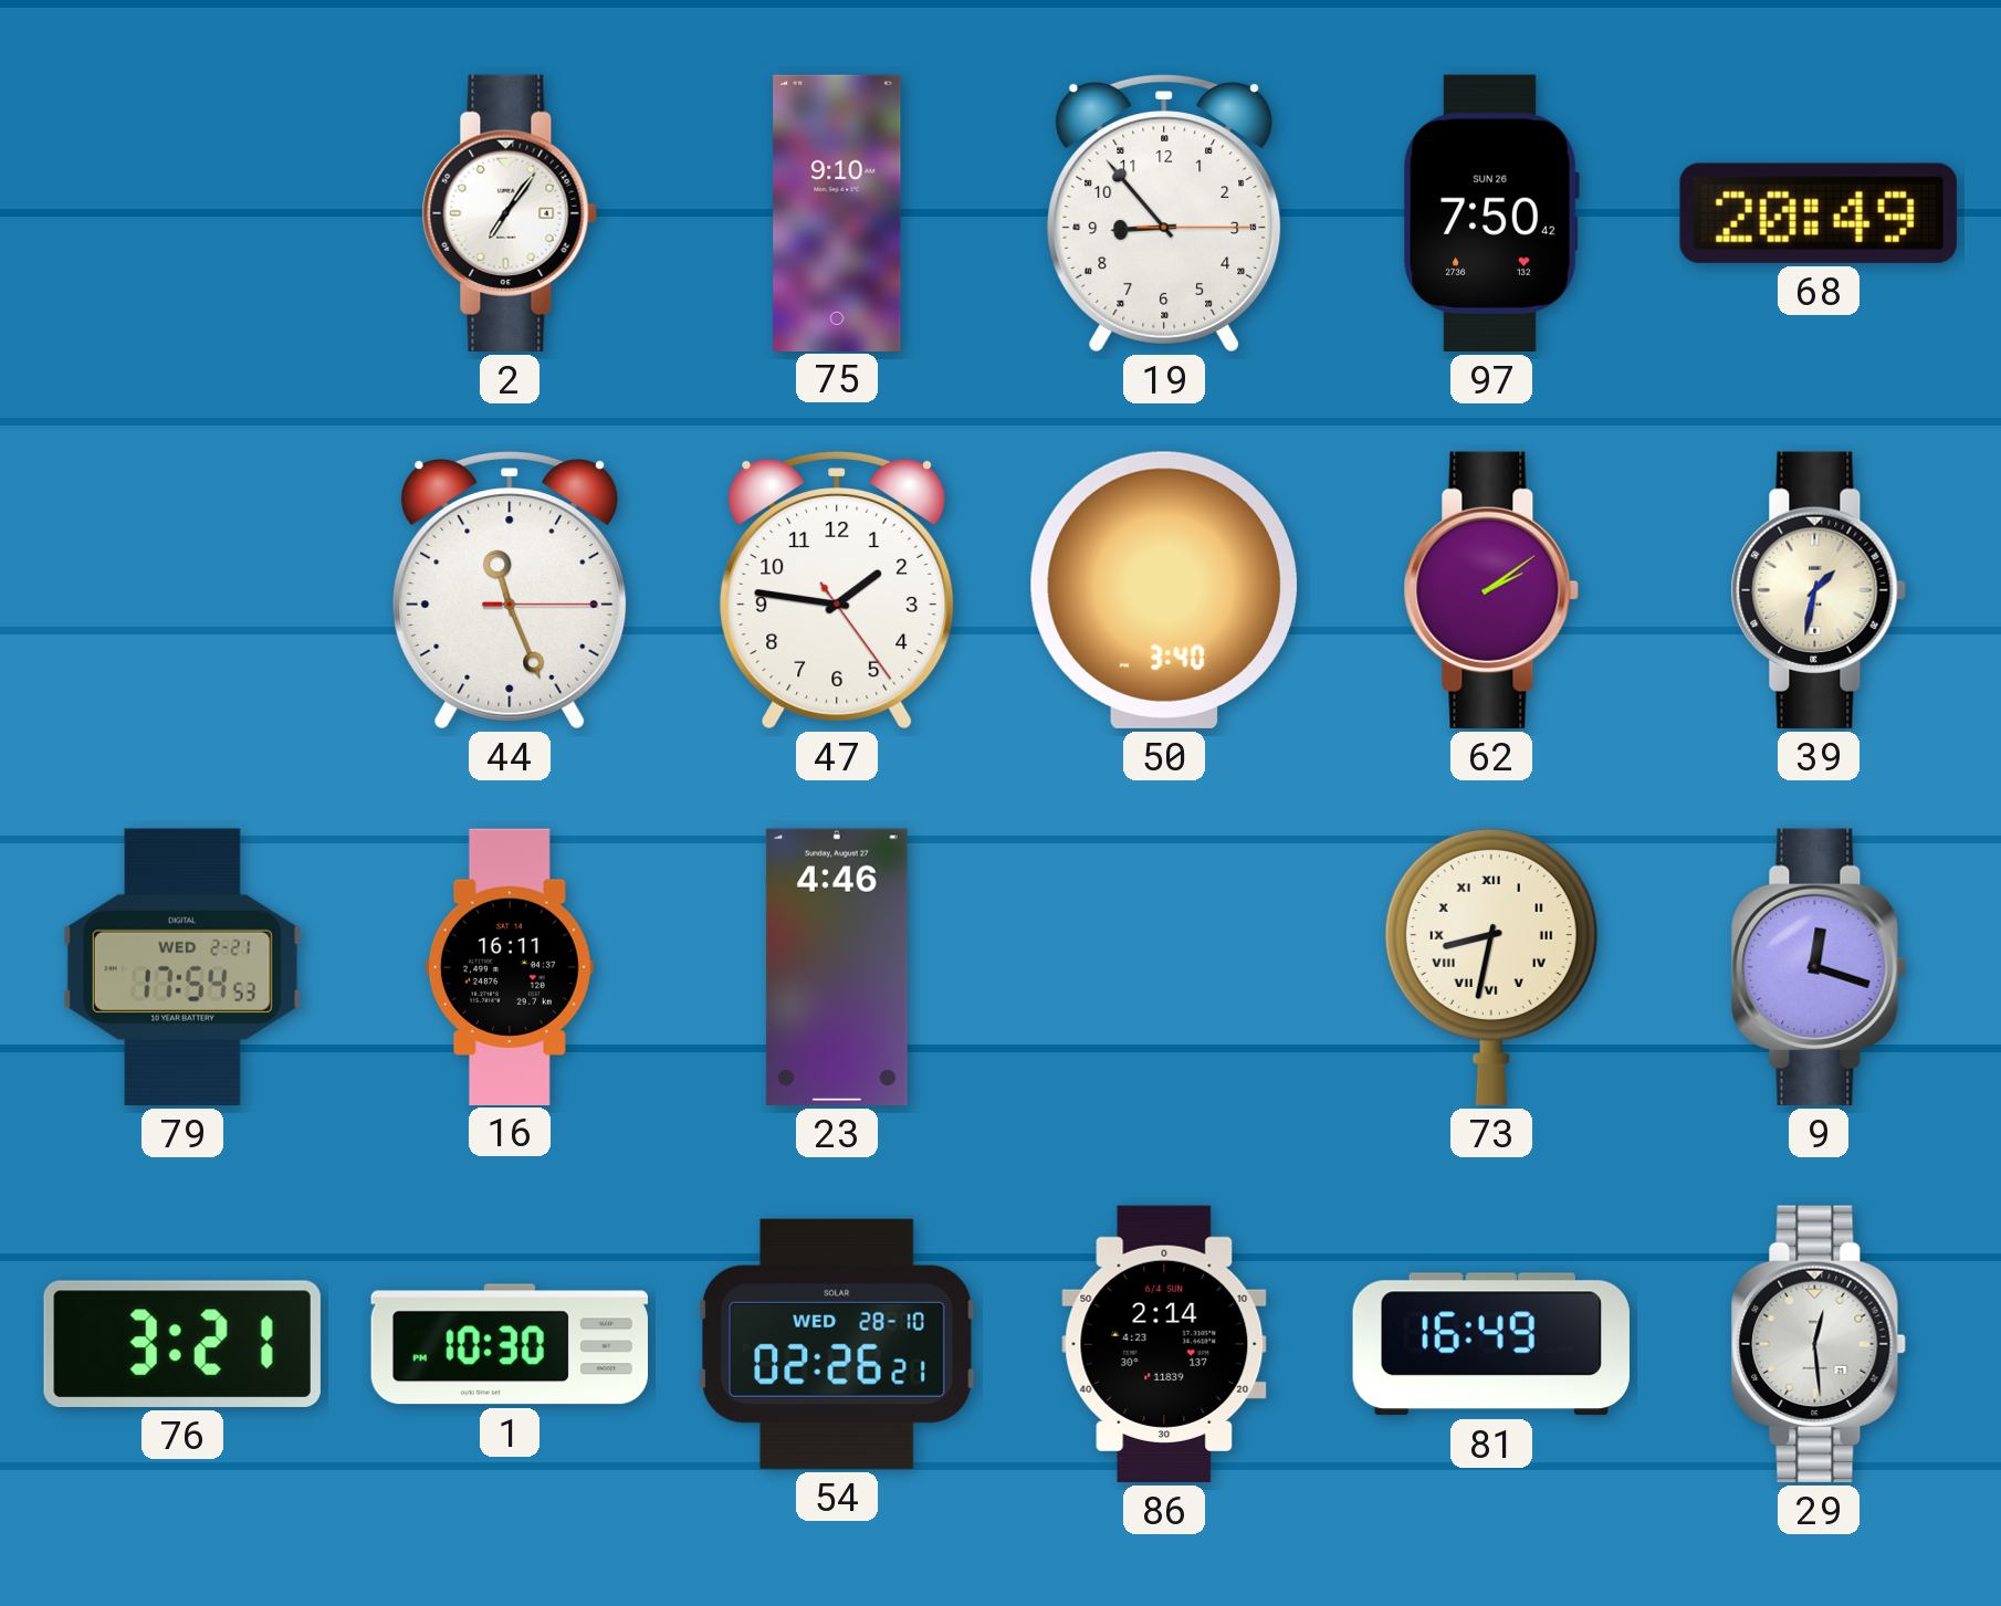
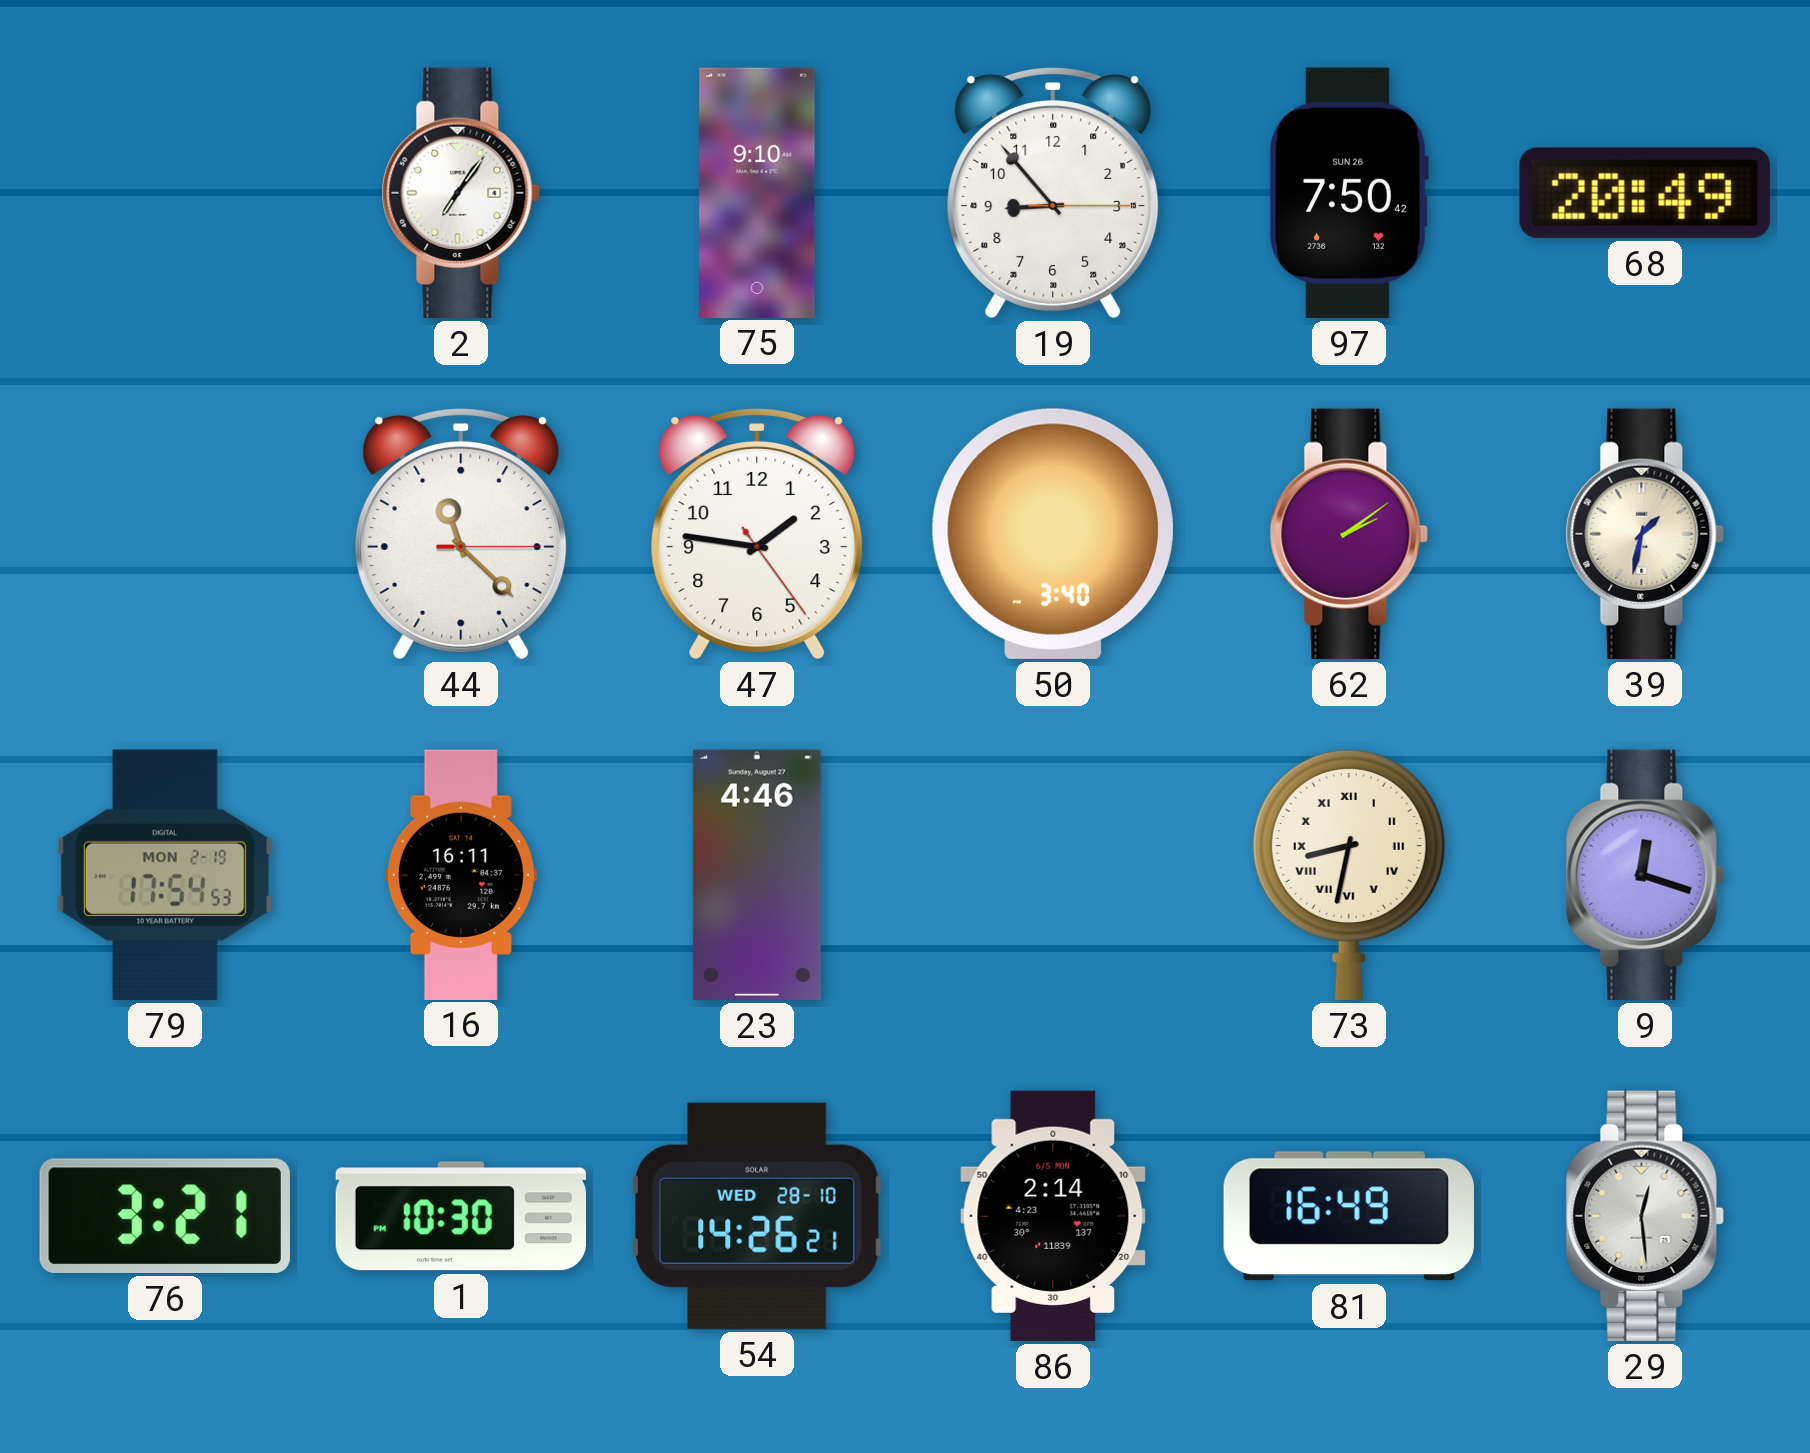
44: 11:26 -> 11:22
79 date: WED 2-21 -> MON 2-19
54: 02:26 -> 14:26
86 date: 6/4 SUN -> 6/5 MON
